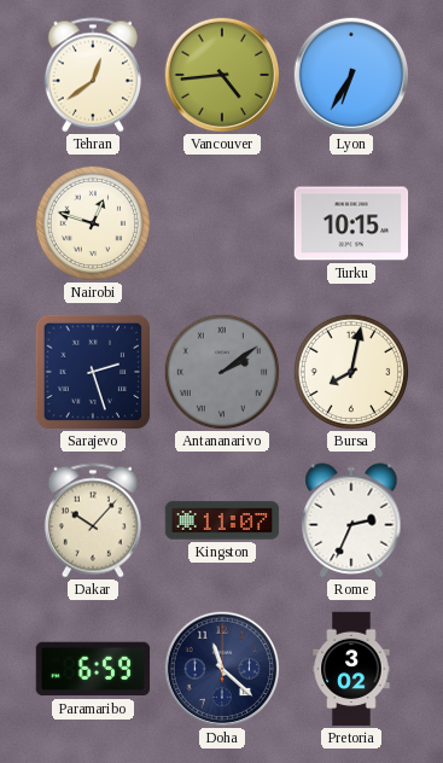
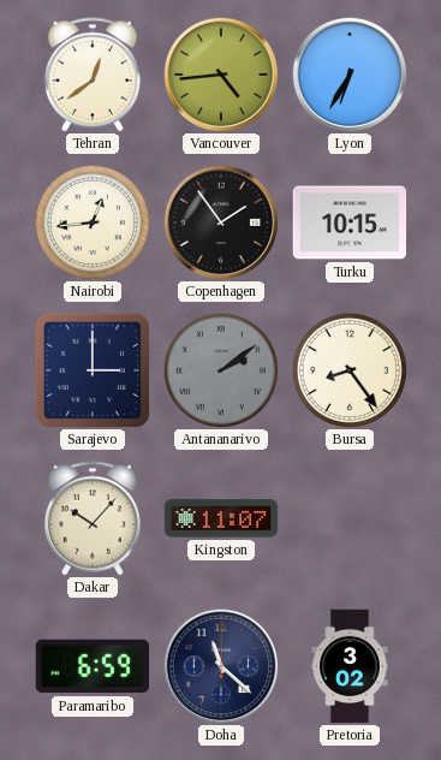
Nairobi: 12:48 -> 12:44
Copenhagen: none -> 1:54
Sarajevo: 2:27 -> 3:00
Bursa: 8:02 -> 8:24
Rome: 2:34 -> none
